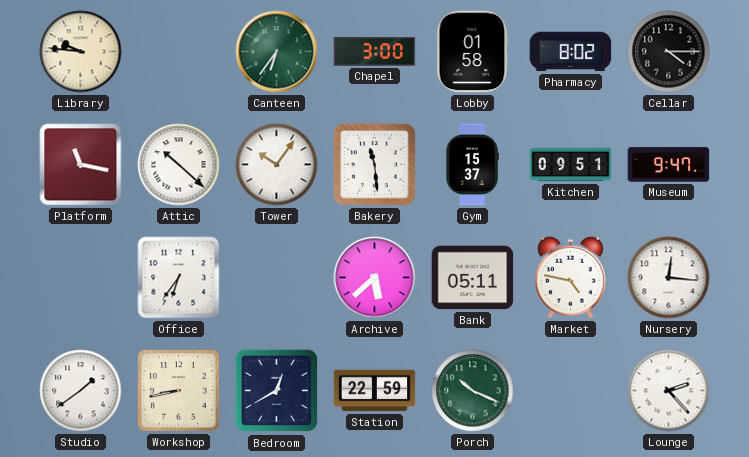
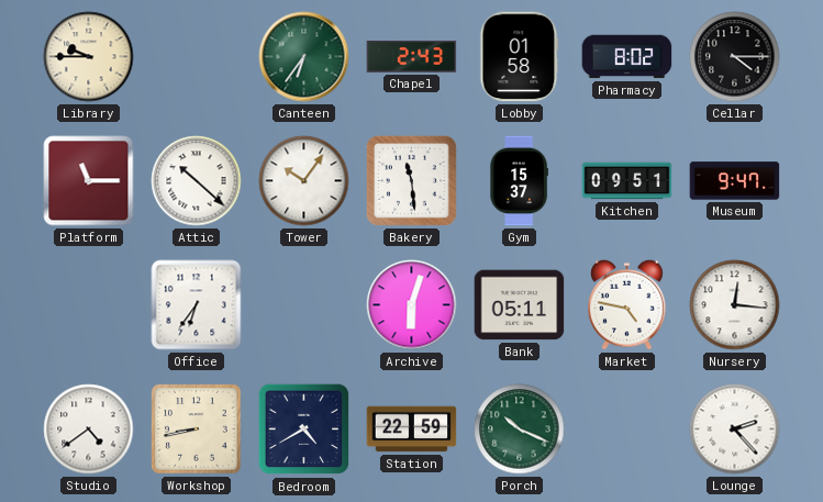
Library: 9:46 -> 9:45
Chapel: 3:00 -> 2:43
Platform: 11:17 -> 11:15
Archive: 5:38 -> 6:03
Studio: 1:39 -> 4:39
Bedroom: 12:40 -> 4:40
